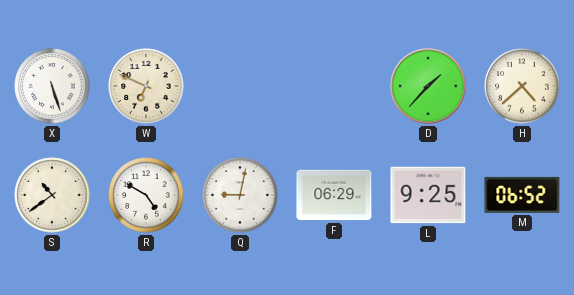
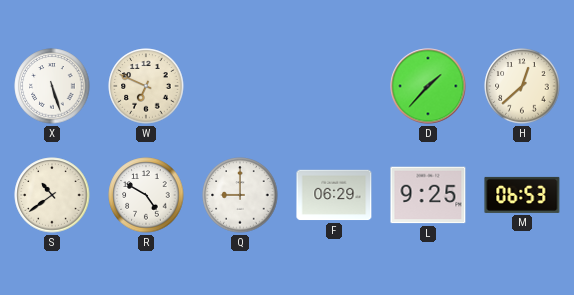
H: 4:38 -> 12:38
Q: 9:02 -> 9:00
M: 06:52 -> 06:53
